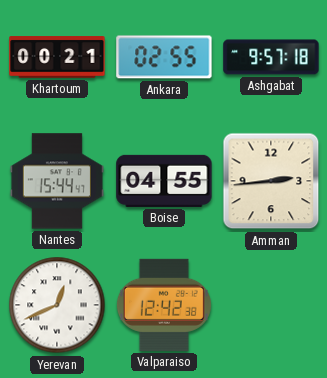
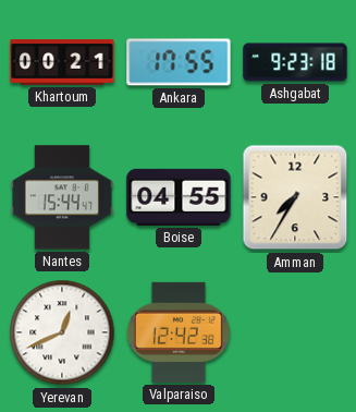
Ankara: 02:55 -> 17:55
Ashgabat: 9:57 -> 9:23
Amman: 2:44 -> 7:35
